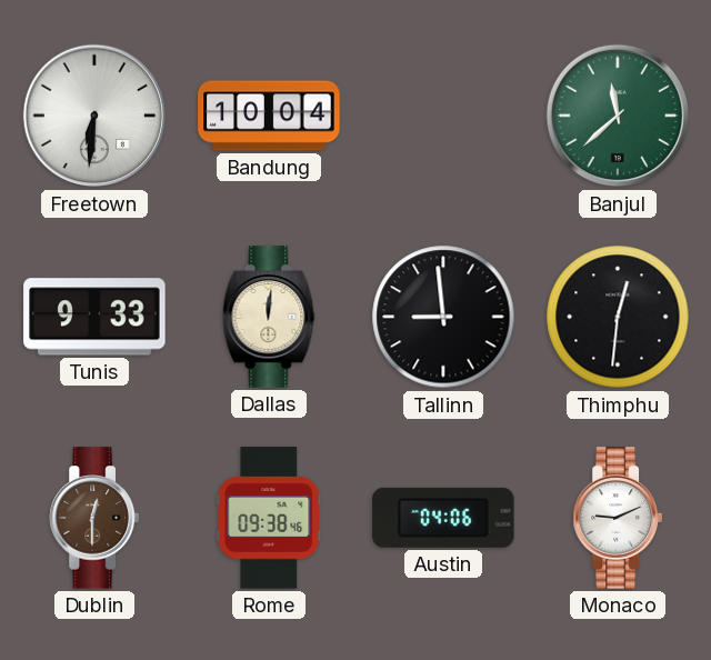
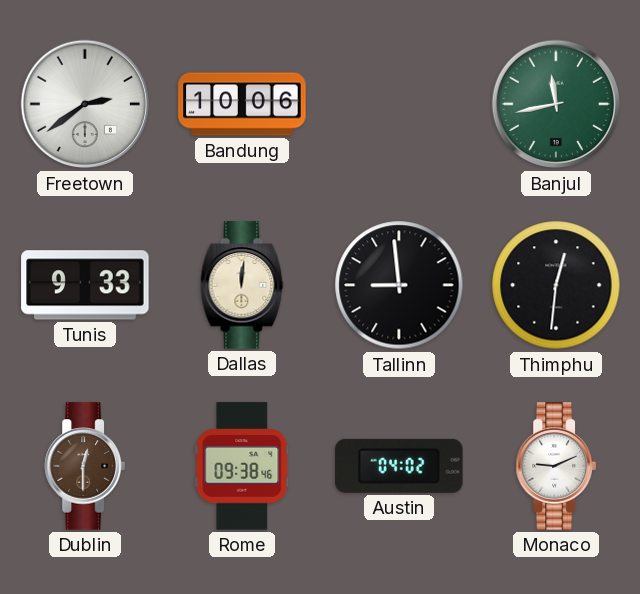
Freetown: 6:31 -> 2:39
Bandung: 10:04 -> 10:06
Banjul: 11:38 -> 11:43
Austin: 04:06 -> 04:02
